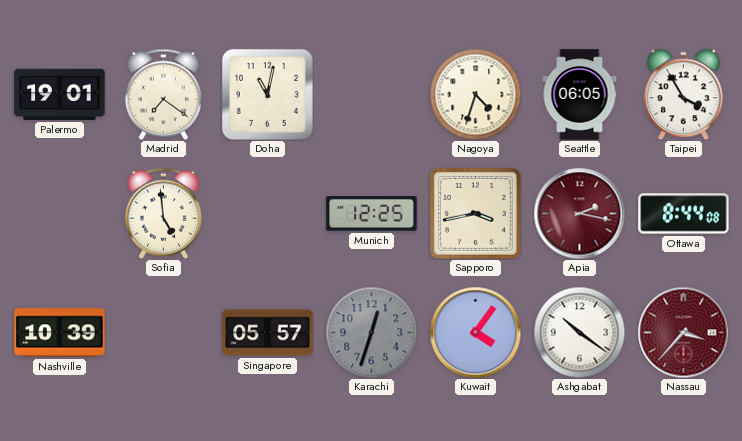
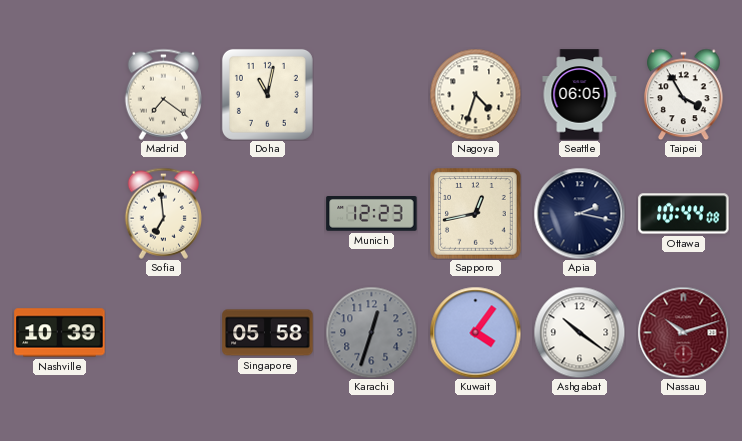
Palermo: 19:01 -> none
Sofia: 4:59 -> 6:59
Munich: 12:25 -> 12:23
Sapporo: 3:43 -> 12:43
Apia dial: burgundy -> navy
Ottawa: 8:44 -> 10:44
Singapore: 05:57 -> 05:58
Nassau: 3:37 -> 10:12
